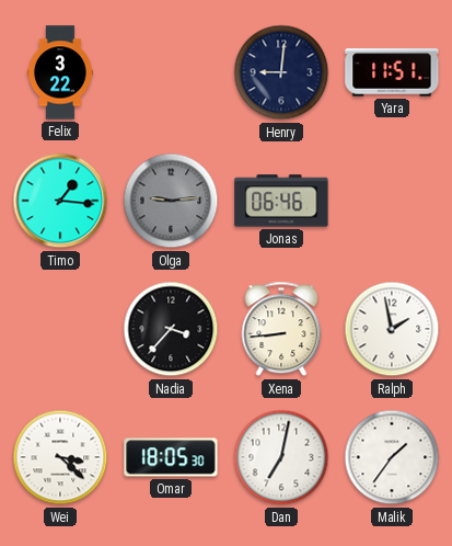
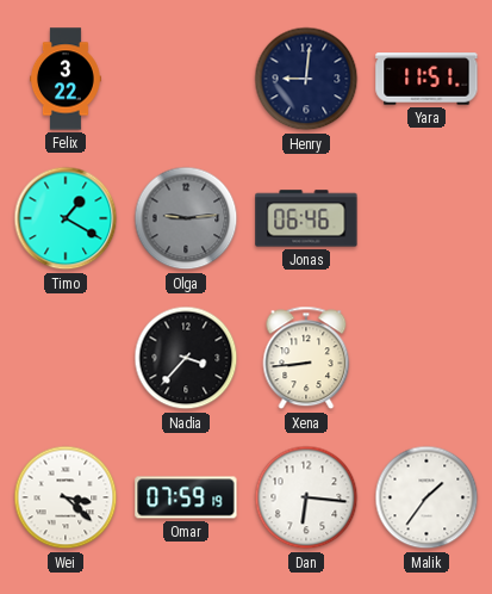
Timo: 1:16 -> 1:20
Ralph: 1:58 -> none
Omar: 18:05 -> 07:59
Dan: 7:02 -> 6:16
